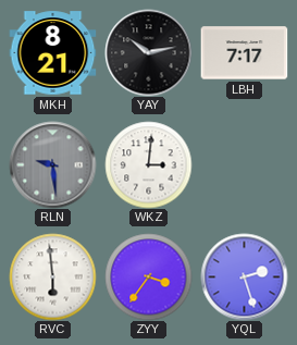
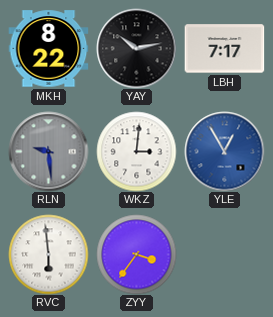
MKH: 8:21 -> 8:22
YLE: none -> 12:55
YQL: 2:27 -> none
